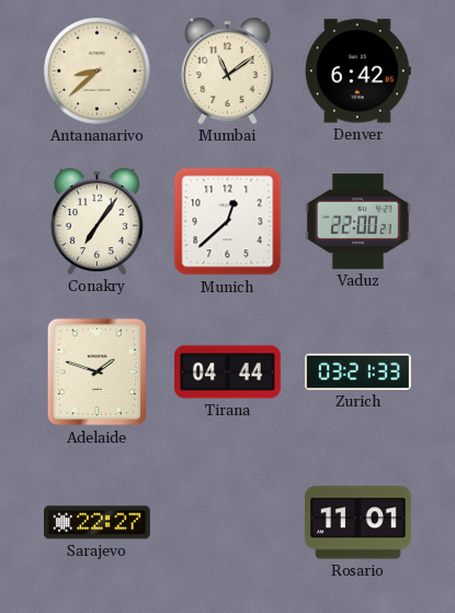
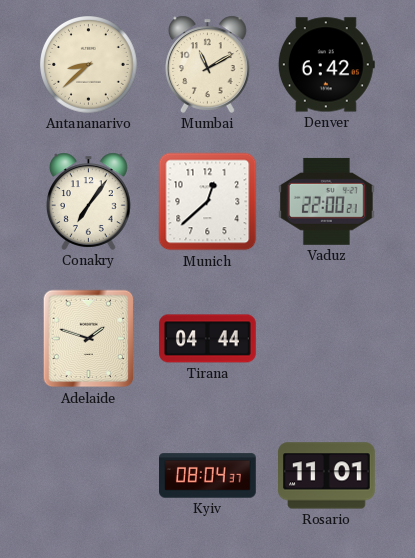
Mumbai: 11:09 -> 11:10
Zurich: 03:21 -> none
Sarajevo: 22:27 -> none
Kyiv: none -> 08:04
